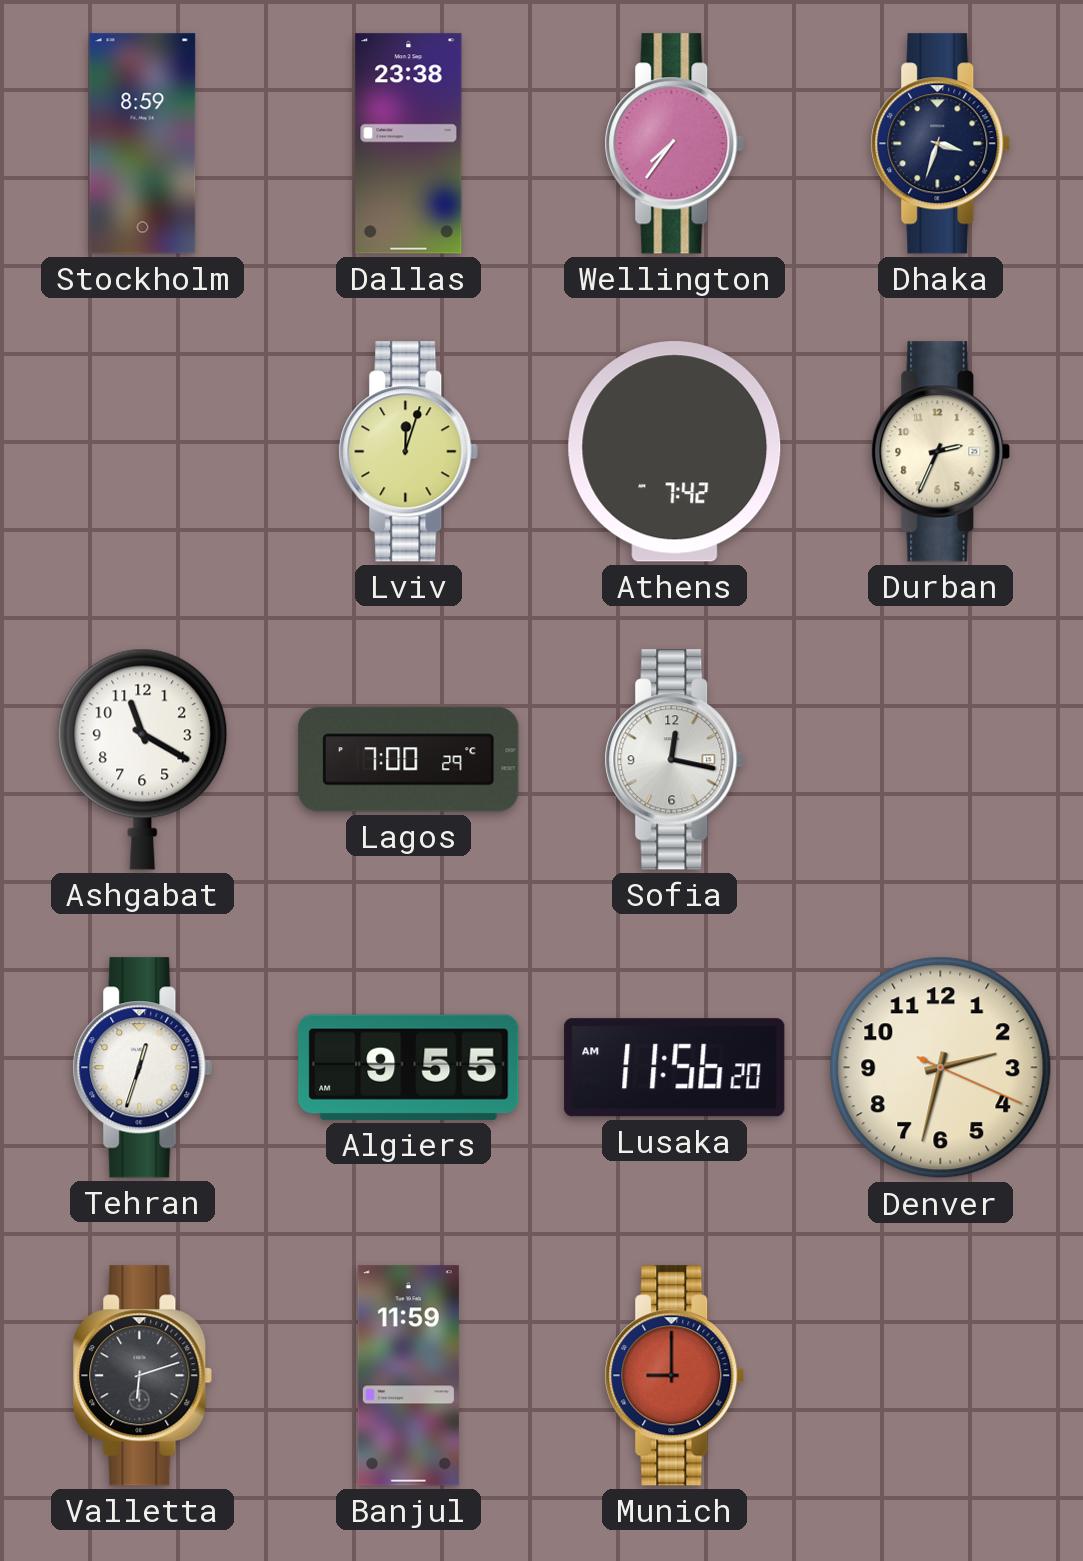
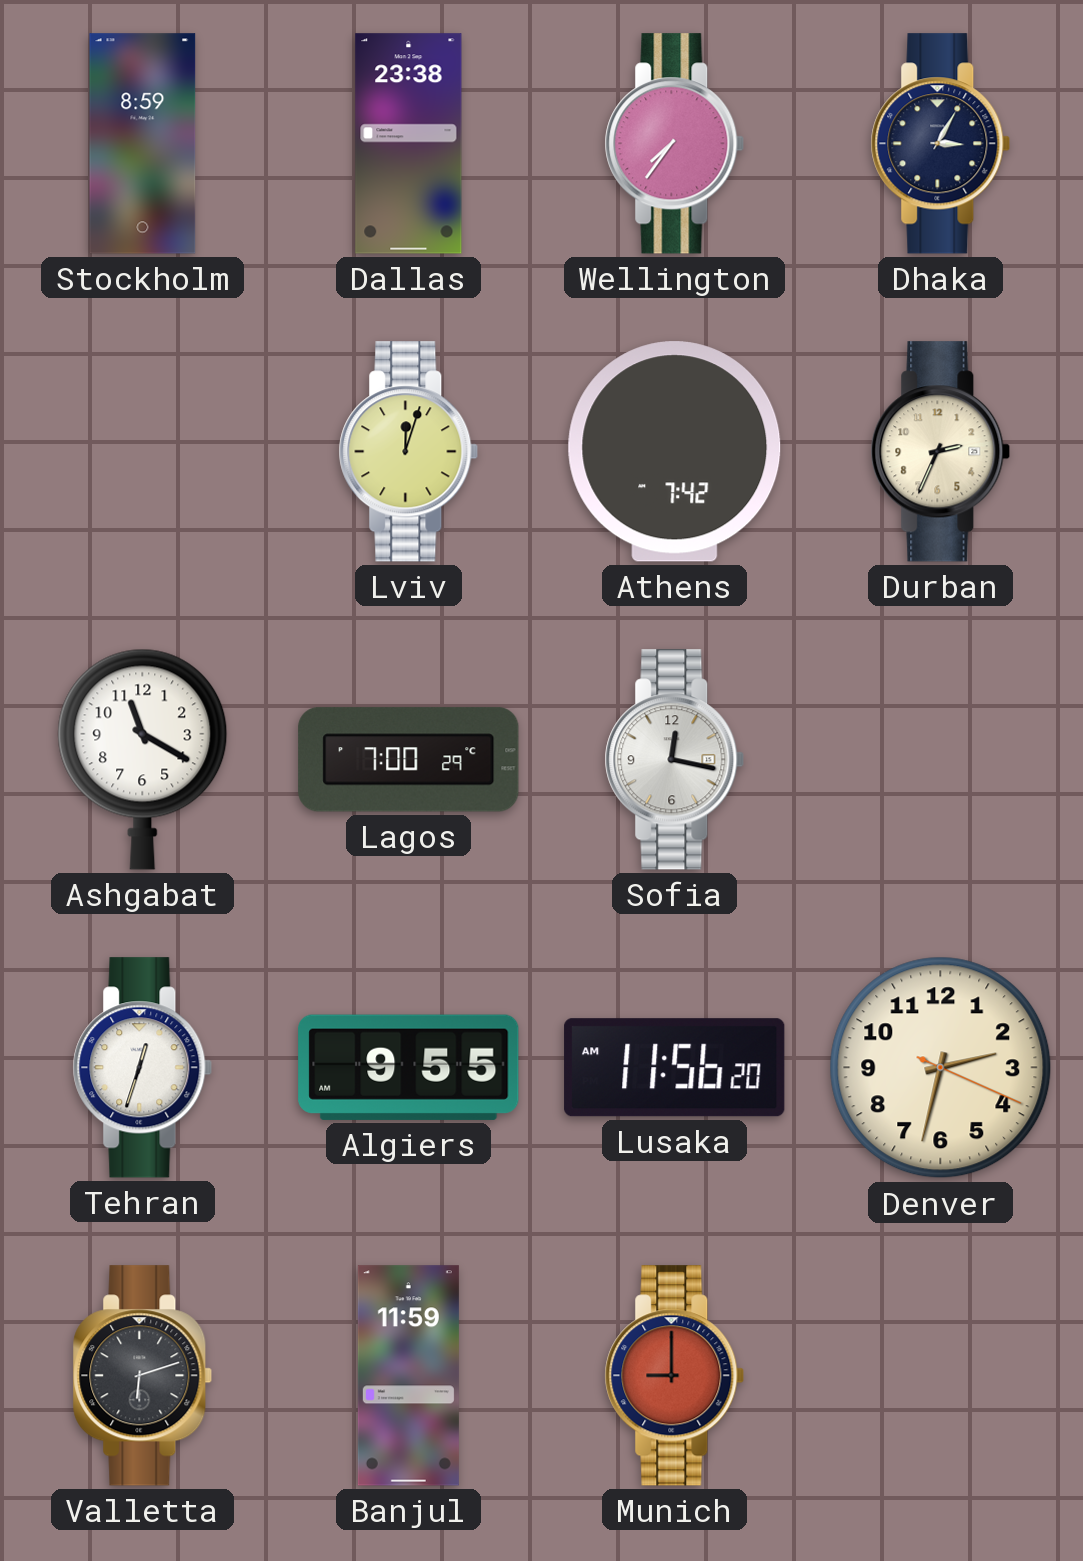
Dhaka: 3:33 -> 3:05
